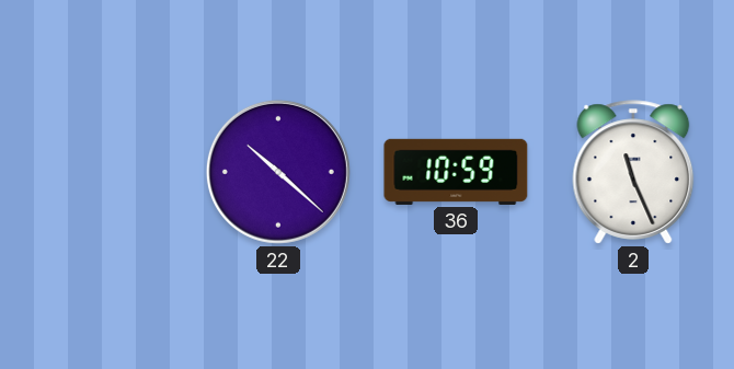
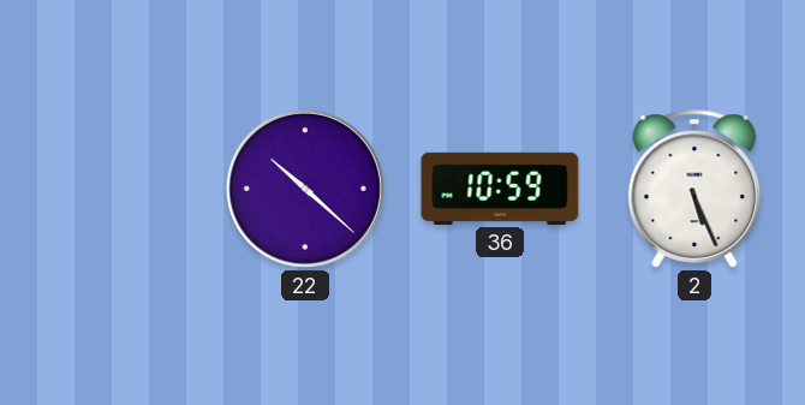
2: 11:26 -> 5:26
